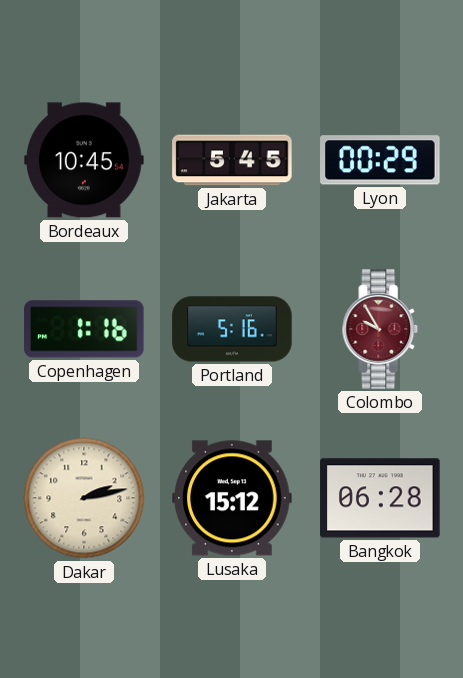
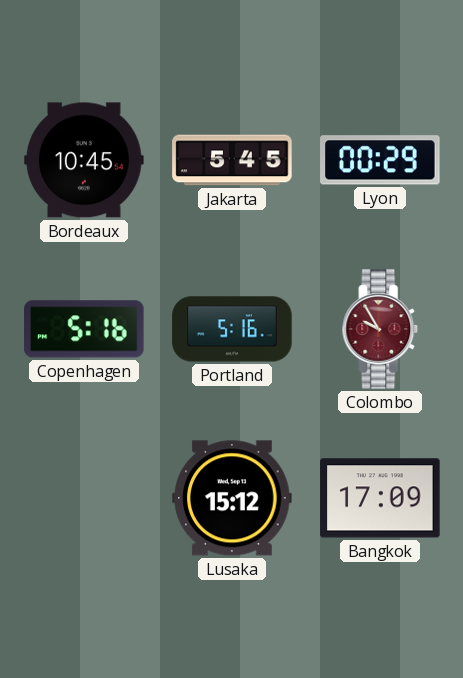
Copenhagen: 1:16 -> 5:16
Dakar: 2:13 -> none
Bangkok: 06:28 -> 17:09
